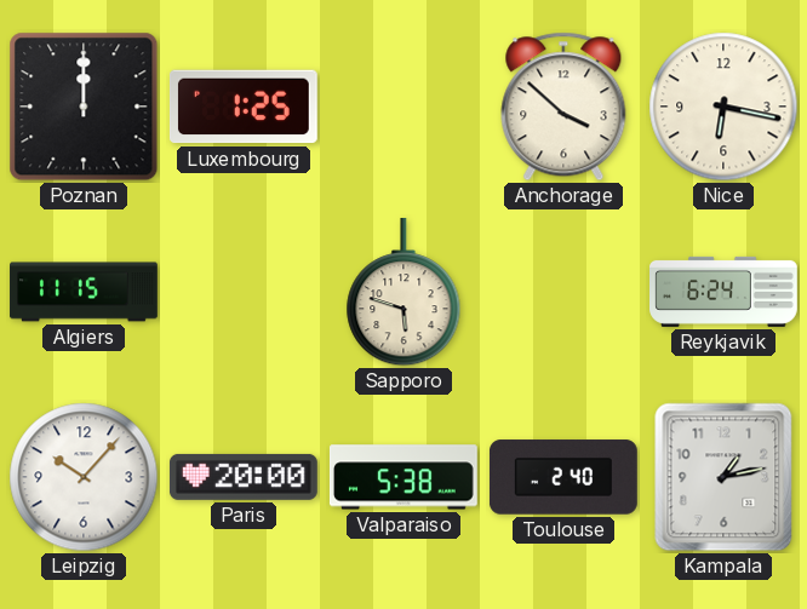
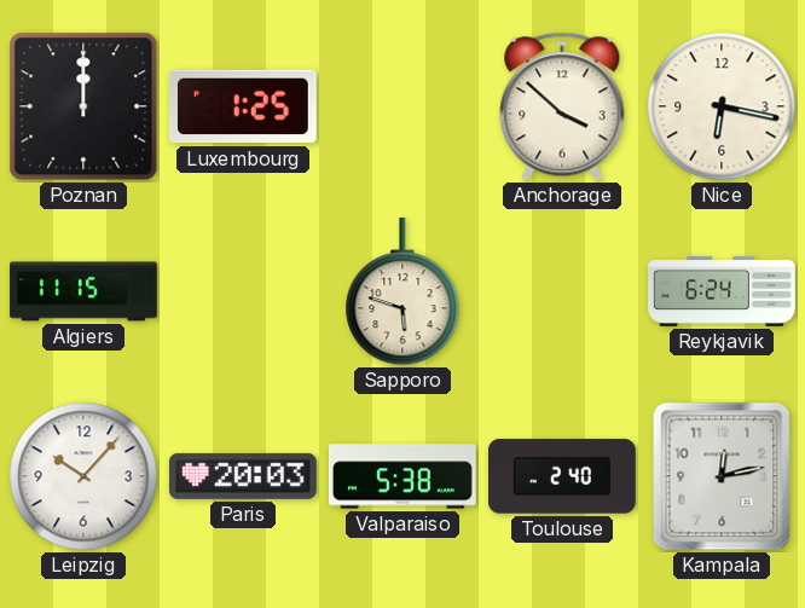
Paris: 20:00 -> 20:03
Kampala: 1:13 -> 12:13
